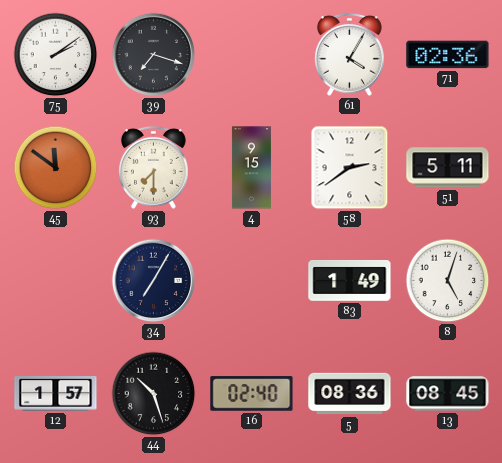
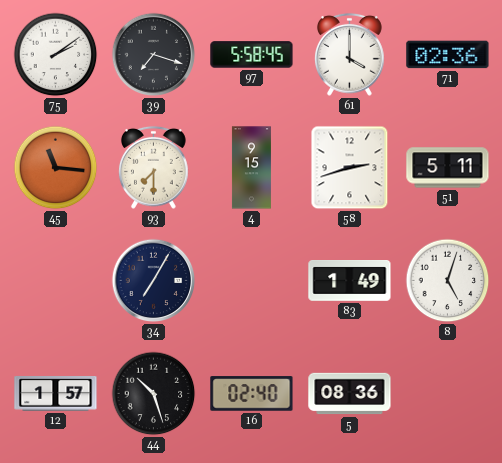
97: none -> 5:58
61: 4:05 -> 4:00
45: 11:51 -> 11:16
58: 2:39 -> 2:42
13: 08:45 -> none
